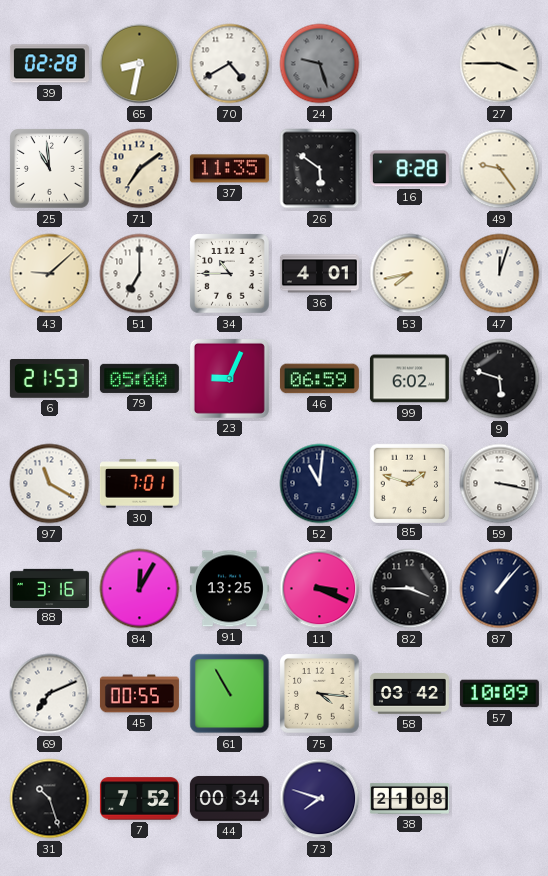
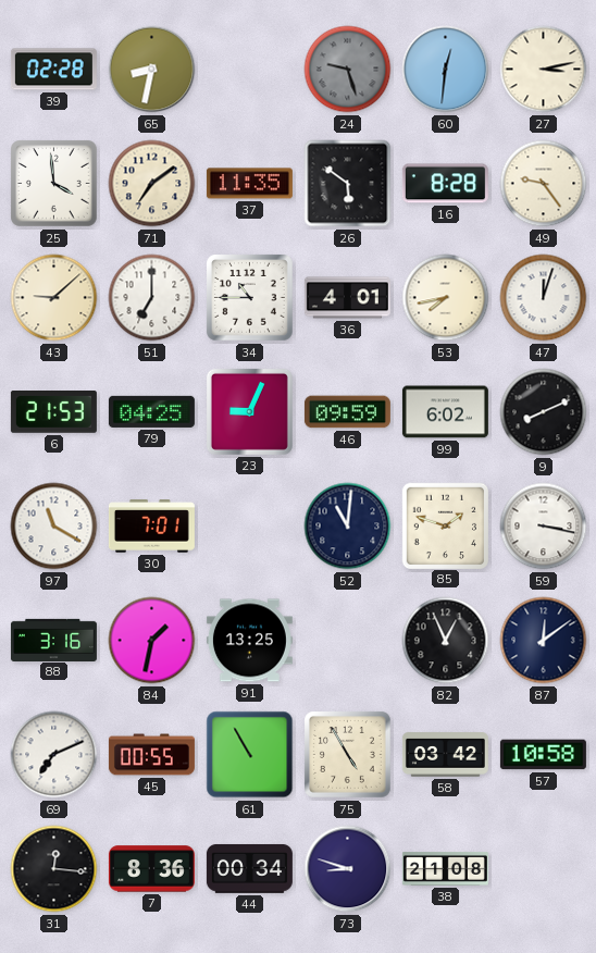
70: 4:40 -> none
60: none -> 12:31
27: 3:45 -> 3:13
25: 10:59 -> 3:59
79: 05:00 -> 04:25
46: 06:59 -> 09:59
9: 5:48 -> 8:11
84: 12:05 -> 1:32
11: 3:19 -> none
82: 3:45 -> 12:56
87: 1:07 -> 12:09
75: 4:16 -> 4:55
57: 10:09 -> 10:58
31: 10:27 -> 12:16
7: 7:52 -> 8:36
73: 7:48 -> 8:48
